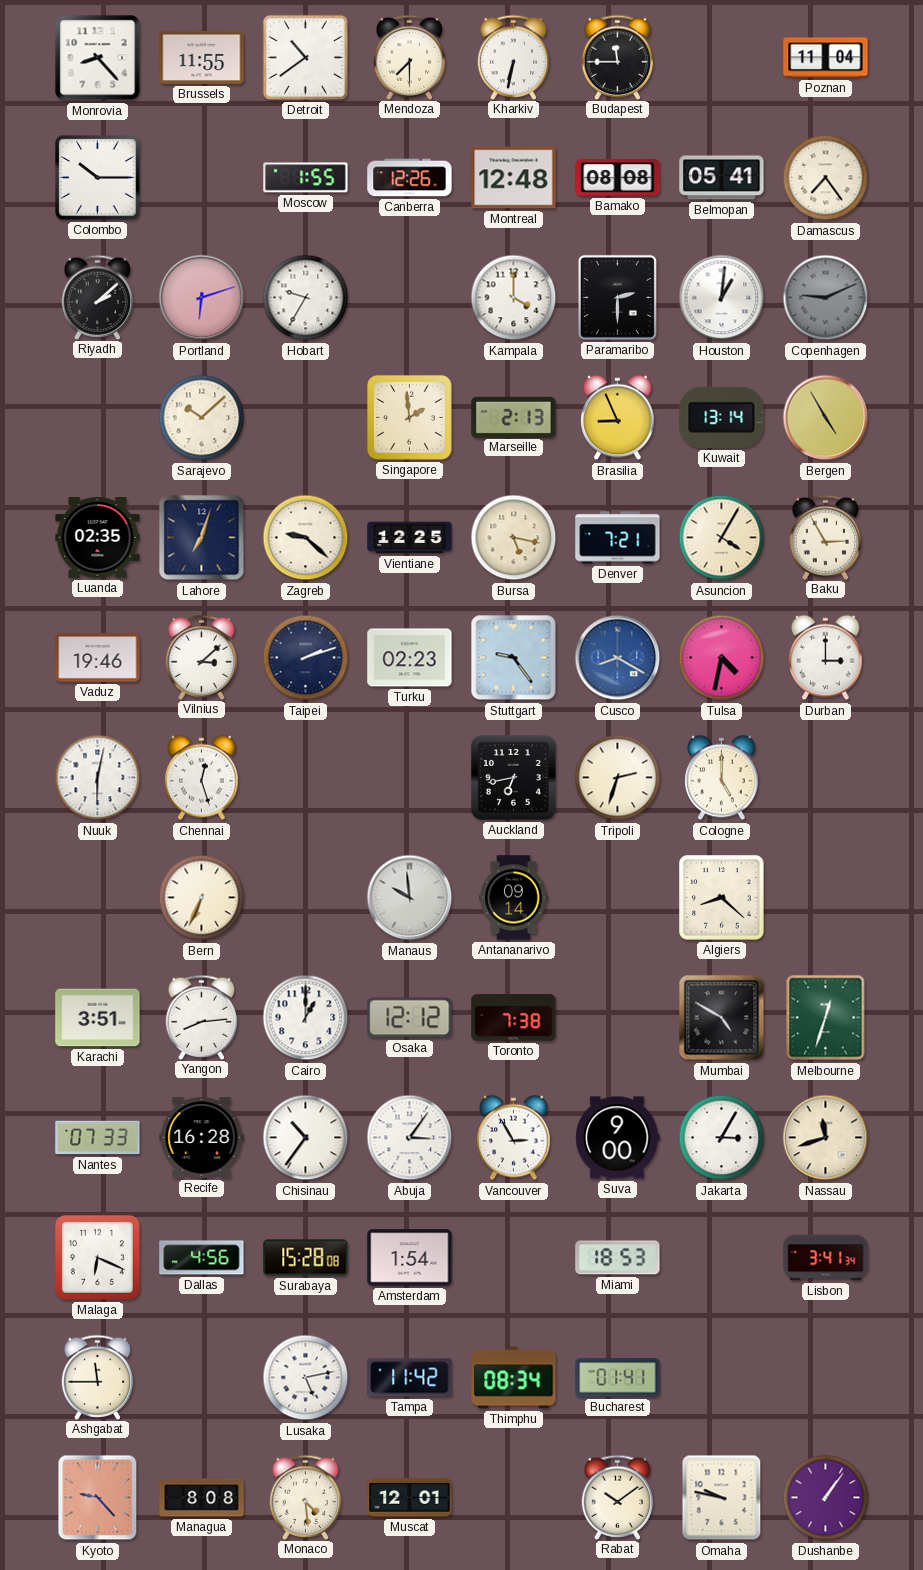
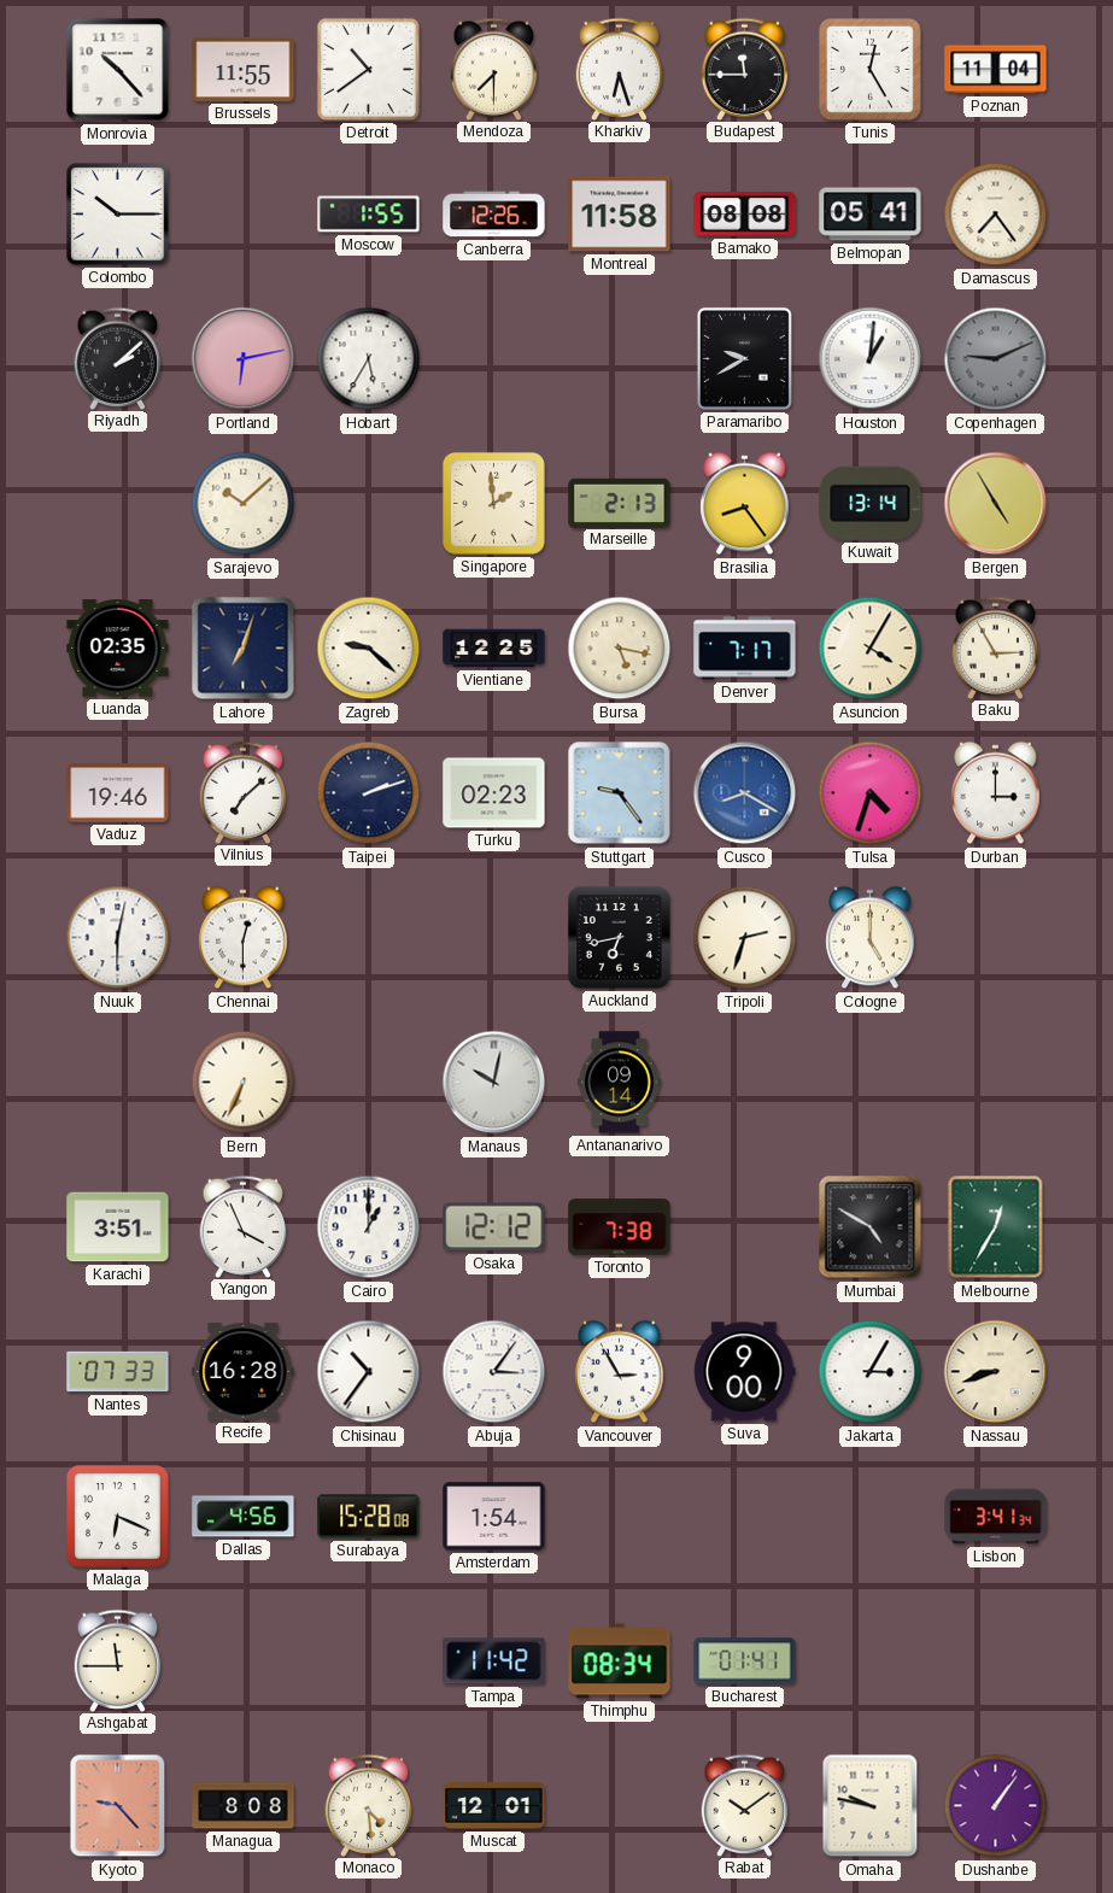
Monrovia: 8:23 -> 10:23
Kharkiv: 6:32 -> 6:27
Tunis: none -> 12:25
Montreal: 12:48 -> 11:58
Portland: 6:12 -> 6:13
Hobart: 9:35 -> 5:35
Kampala: 4:00 -> none
Paramaribo: 2:30 -> 9:40
Brasilia: 8:56 -> 8:24
Denver: 7:21 -> 7:17
Vilnius: 3:08 -> 7:08
Tulsa: 4:32 -> 4:33
Chennai: 12:27 -> 12:30
Manaus: 9:59 -> 10:02
Algiers: 8:22 -> none
Yangon: 8:14 -> 3:56
Melbourne: 12:33 -> 12:35
Nassau: 11:42 -> 8:42
Miami: 18:53 -> none
Lusaka: 5:13 -> none
